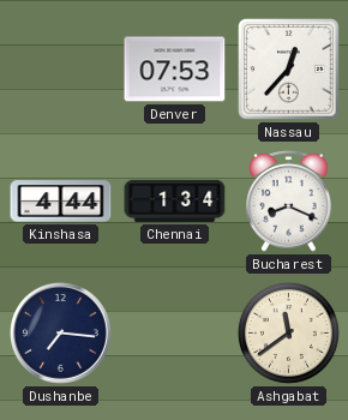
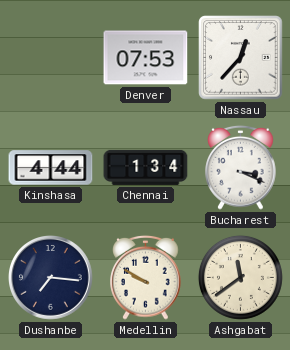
Bucharest: 8:19 -> 3:19
Medellin: none -> 9:50
